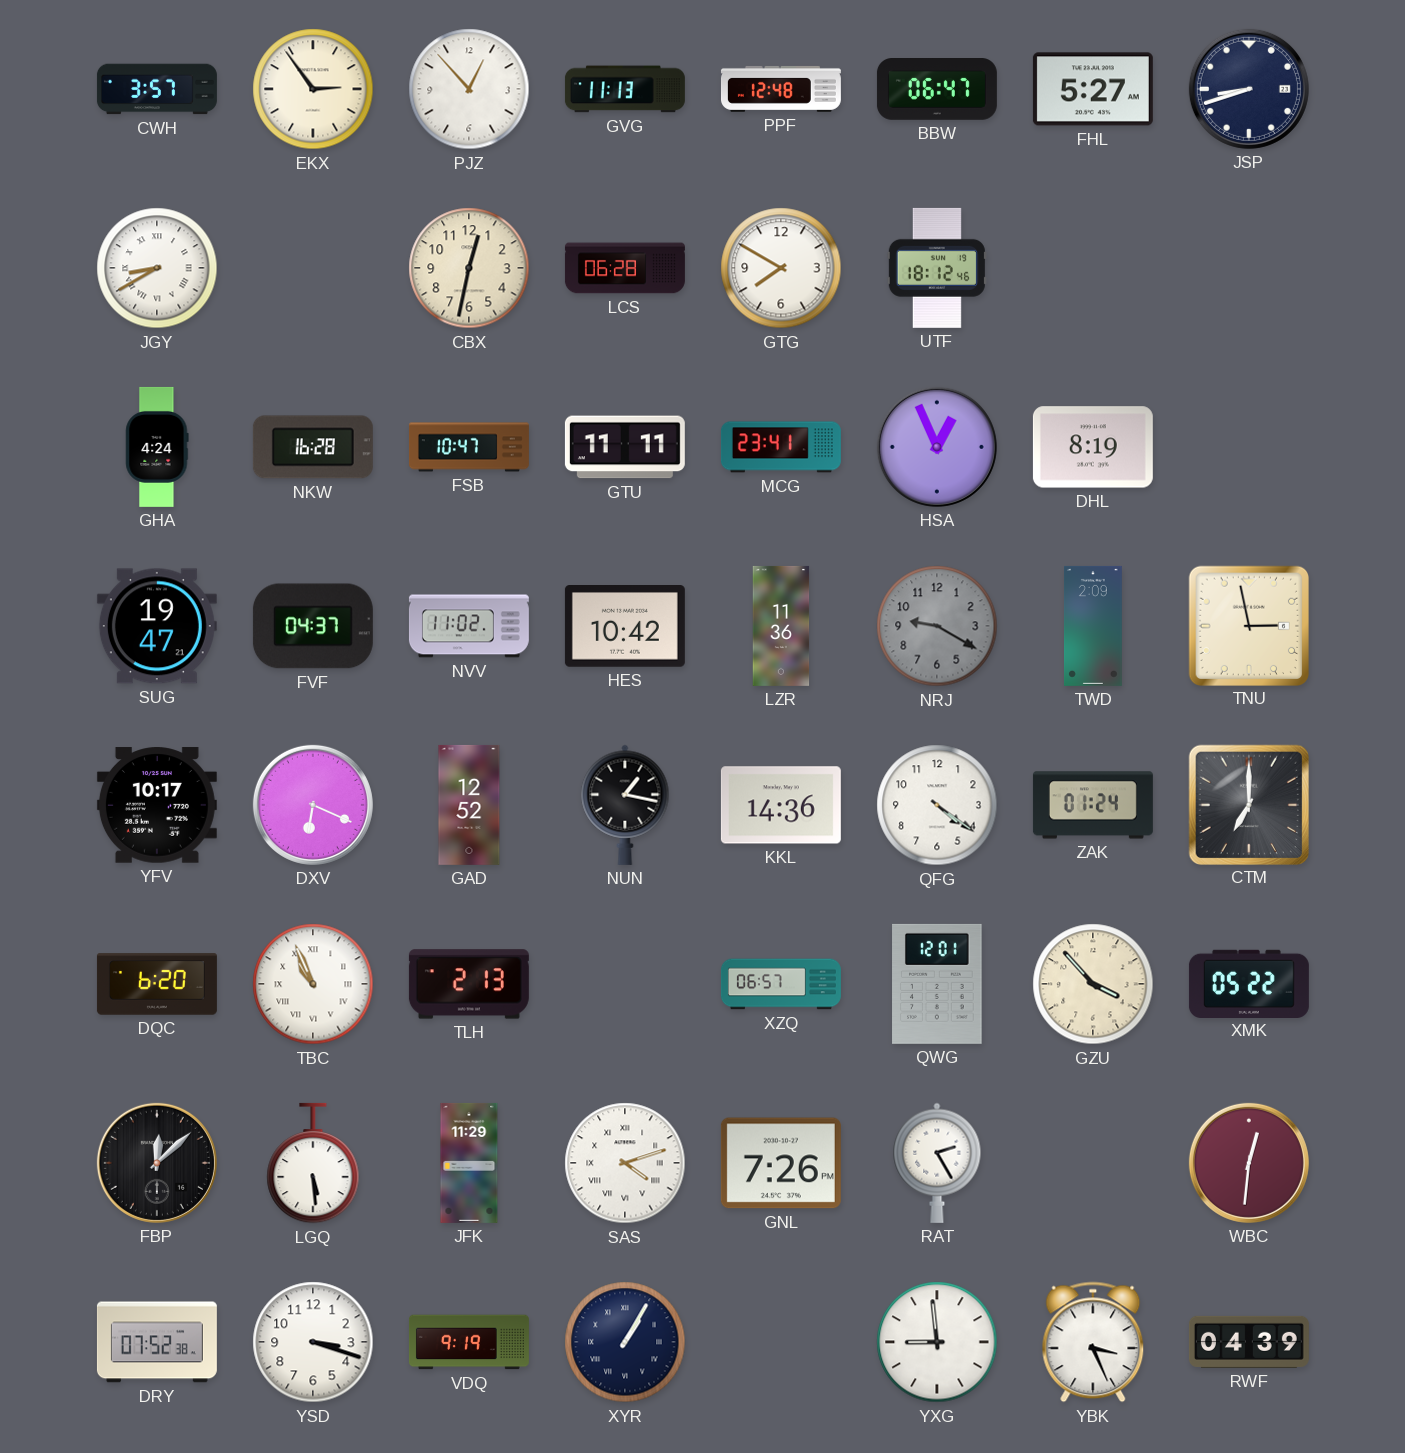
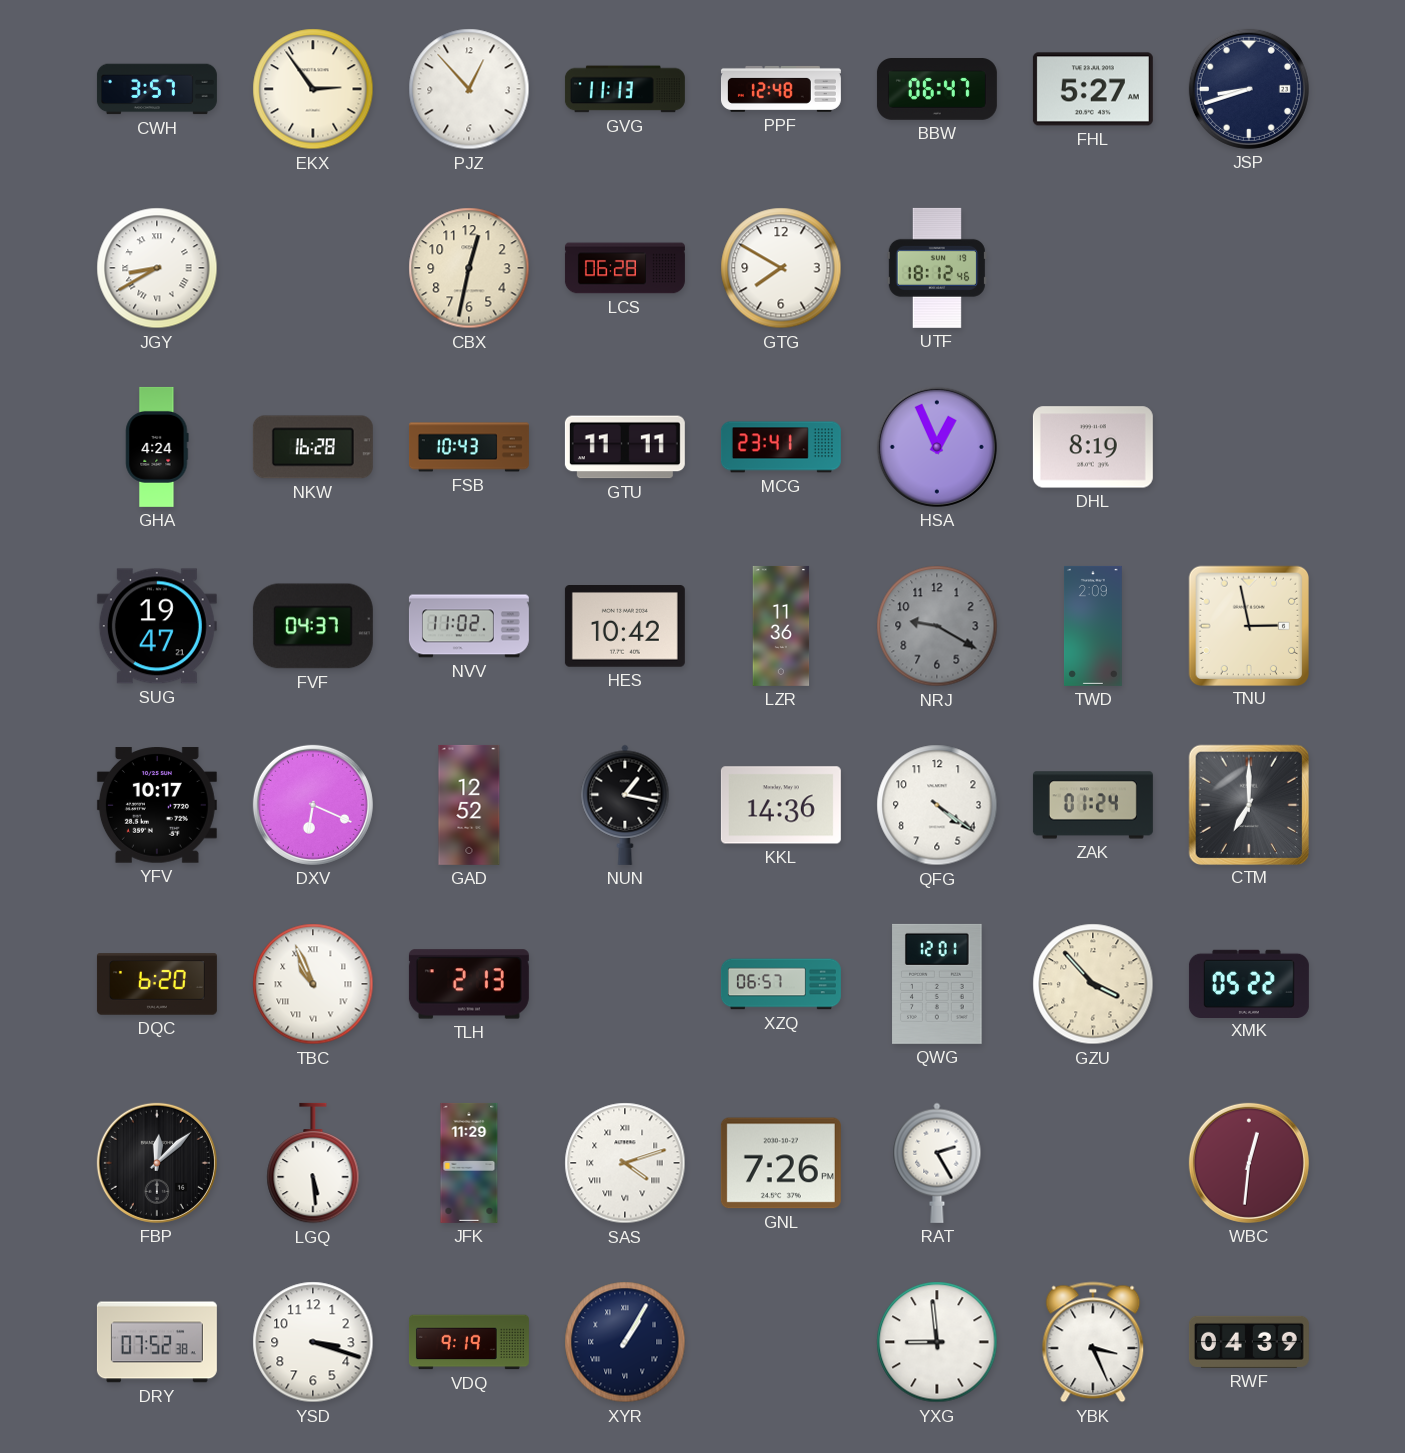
FSB: 10:47 -> 10:43
